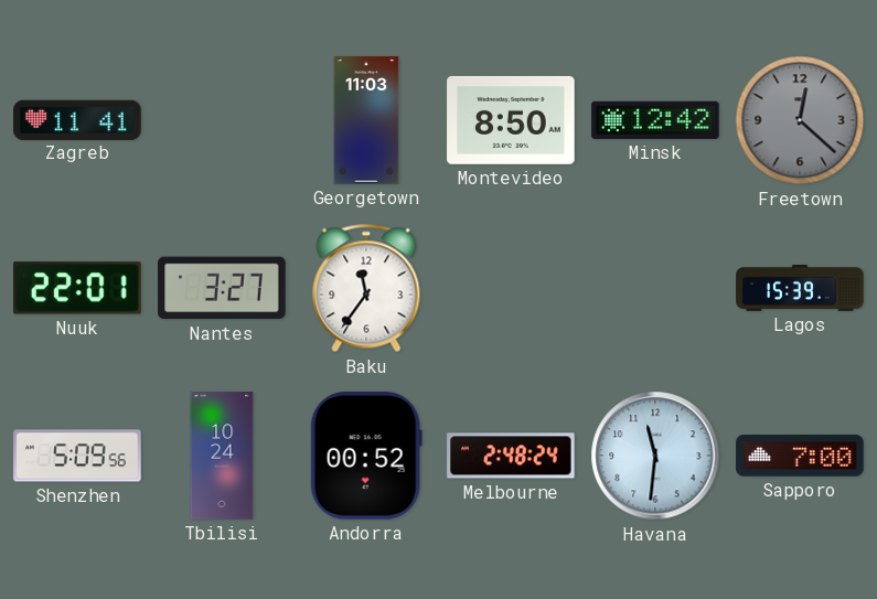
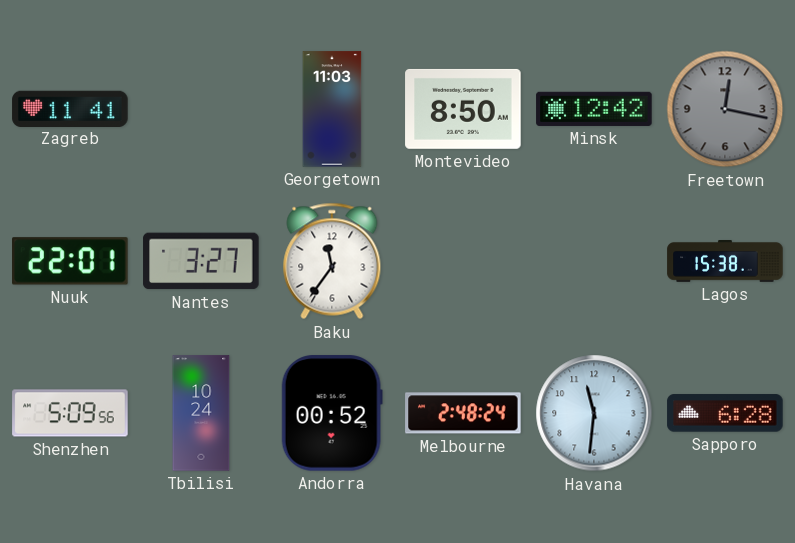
Freetown: 12:22 -> 12:17
Lagos: 15:39 -> 15:38
Sapporo: 7:00 -> 6:28
